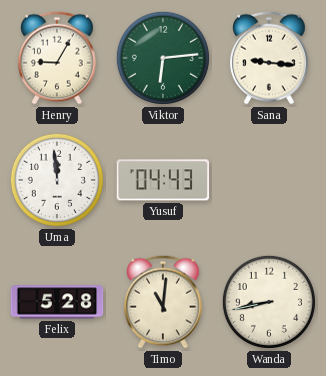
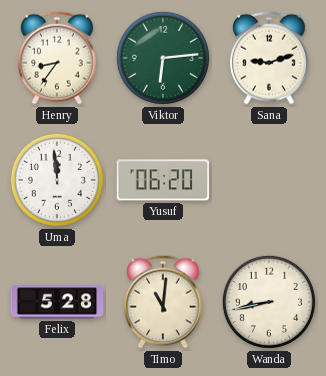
Henry: 9:05 -> 8:36
Sana: 9:16 -> 9:12
Yusuf: 04:43 -> 06:20
